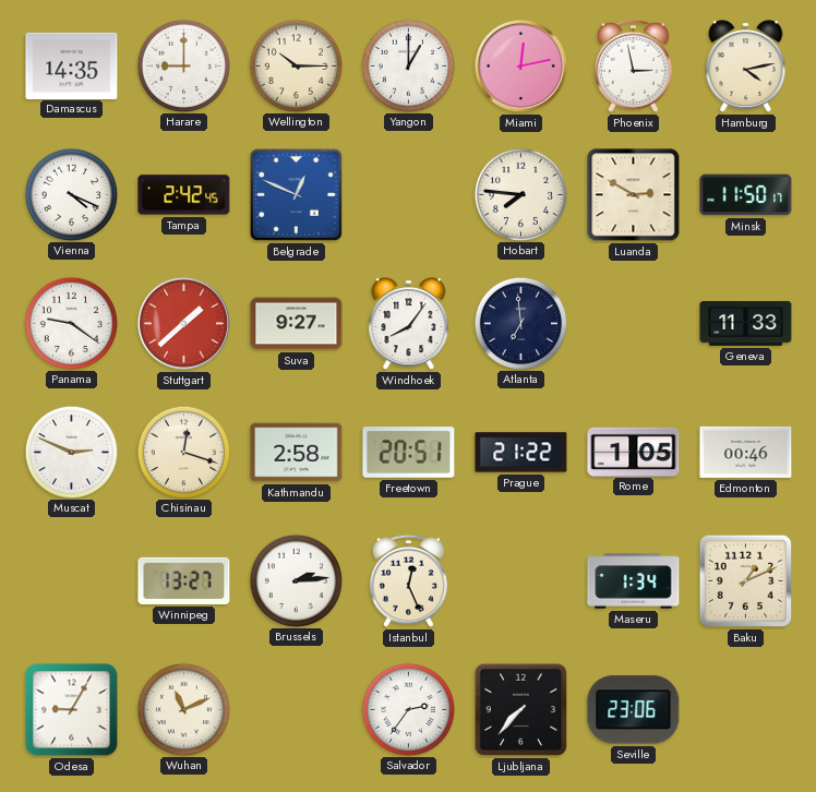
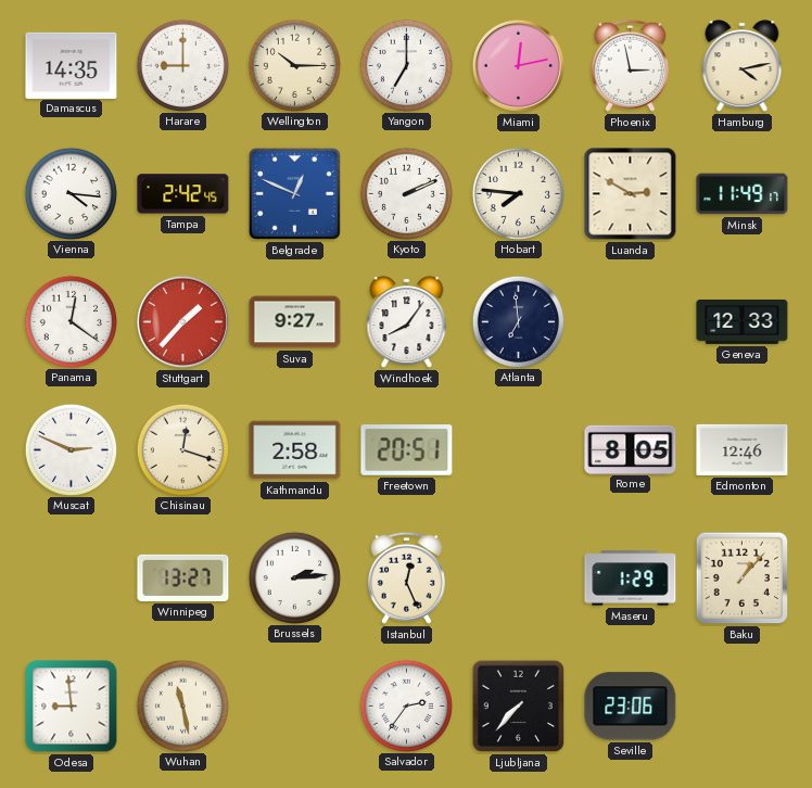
Yangon: 1:00 -> 7:00
Vienna: 4:19 -> 4:16
Kyoto: none -> 2:11
Minsk: 11:50 -> 11:49
Panama: 9:21 -> 12:21
Stuttgart: 1:38 -> 1:37
Geneva: 11:33 -> 12:33
Prague: 21:22 -> none
Rome: 1:05 -> 8:05
Edmonton: 00:46 -> 12:46
Maseru: 1:34 -> 1:29
Baku: 1:11 -> 1:07
Odesa: 9:05 -> 8:59
Wuhan: 11:11 -> 11:28
